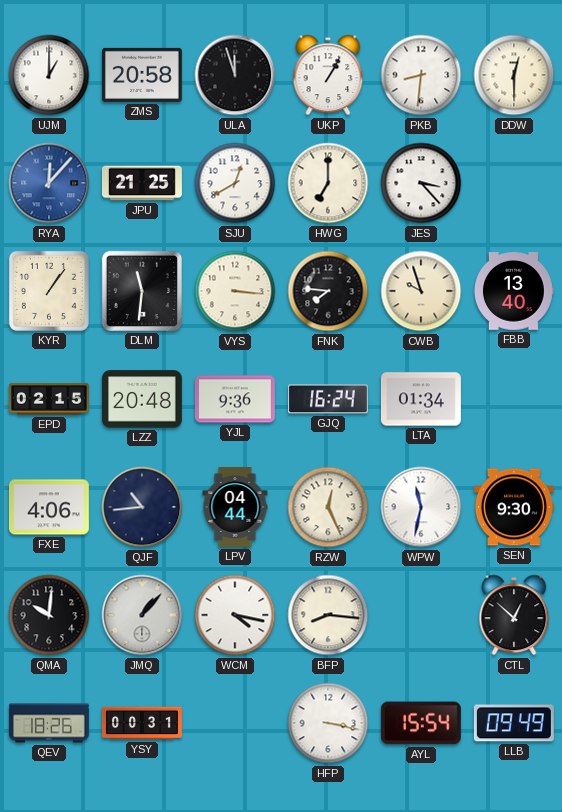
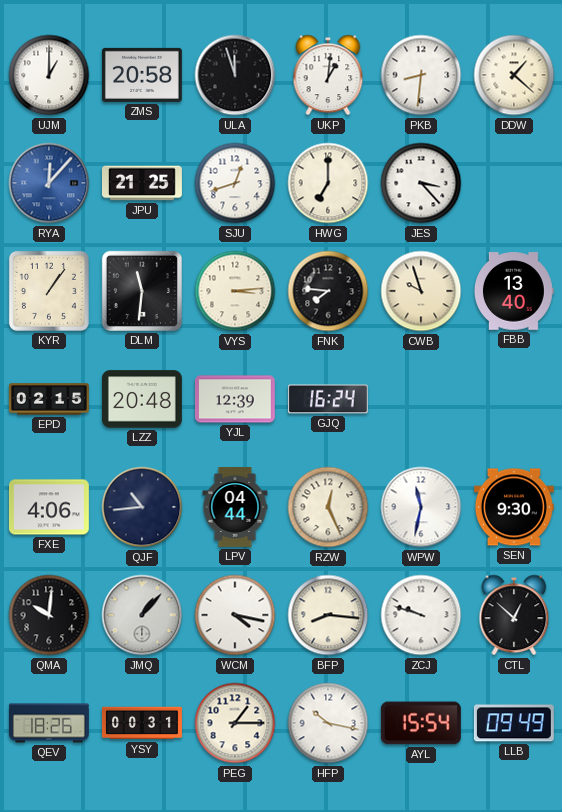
UKP: 1:05 -> 1:01
DDW: 12:30 -> 1:22
SJU: 12:40 -> 12:42
VYS: 3:16 -> 3:14
YJL: 9:36 -> 12:39
LTA: 01:34 -> none
ZCJ: none -> 9:48
PEG: none -> 1:15
HFP: 3:17 -> 10:17
